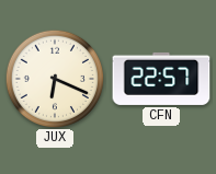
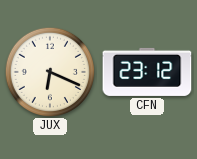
CFN: 22:57 -> 23:12
